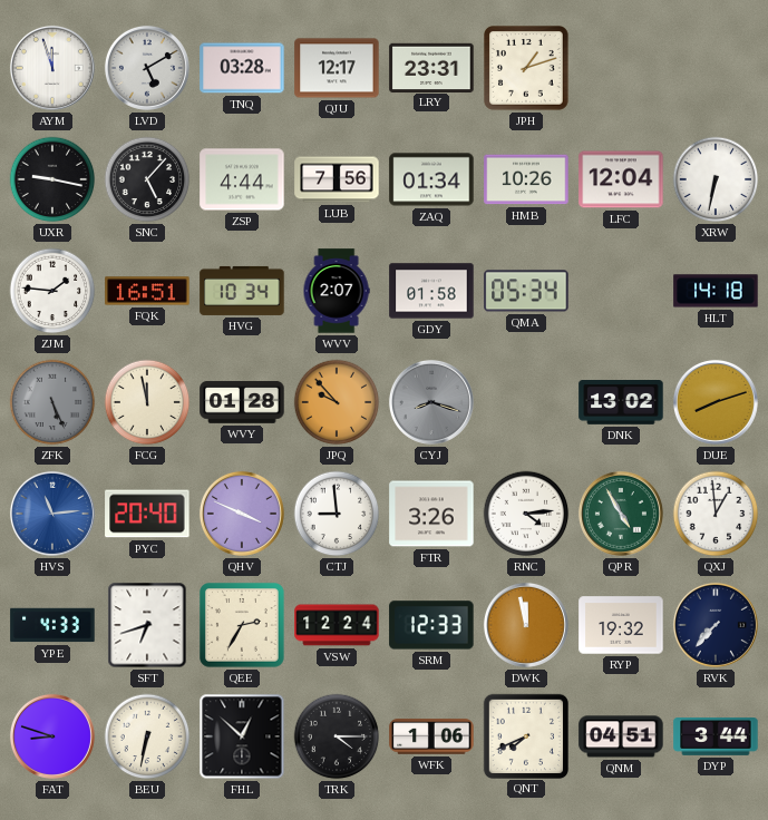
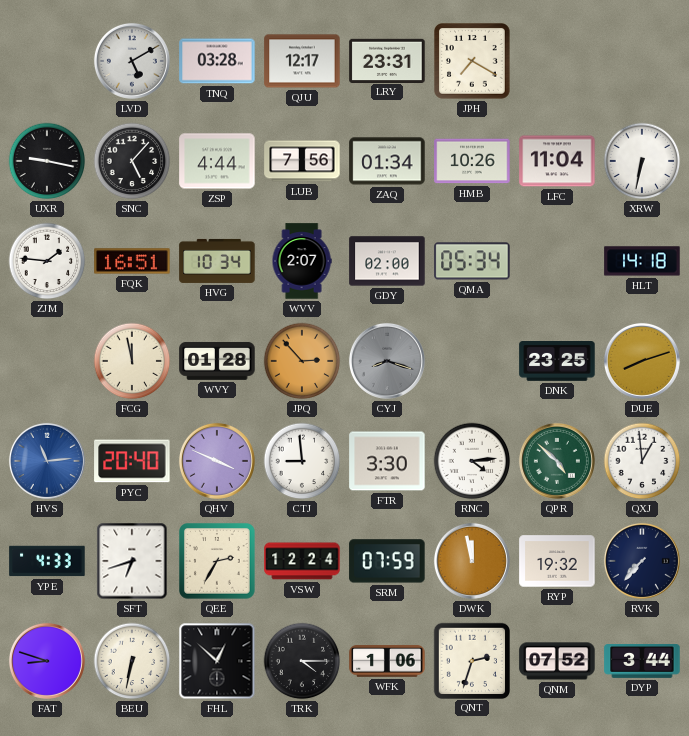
AYM: 11:57 -> none
JPH: 1:12 -> 7:20
LFC: 12:04 -> 11:04
GDY: 01:58 -> 02:00
ZFK: 5:26 -> none
JPQ: 9:53 -> 2:53
DNK: 13:02 -> 23:25
FTR: 3:26 -> 3:30
QPR: 4:55 -> 4:52
SRM: 12:33 -> 07:59
QNT: 7:41 -> 2:33
QNM: 04:51 -> 07:52
